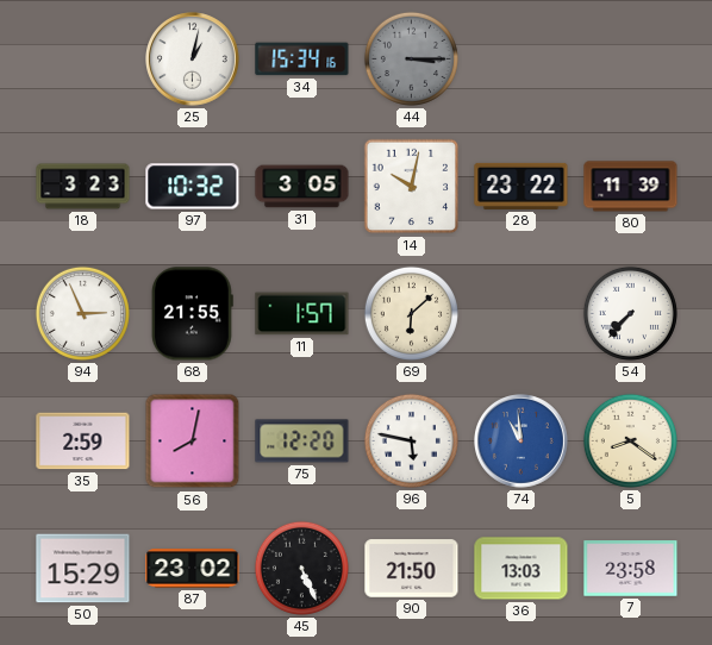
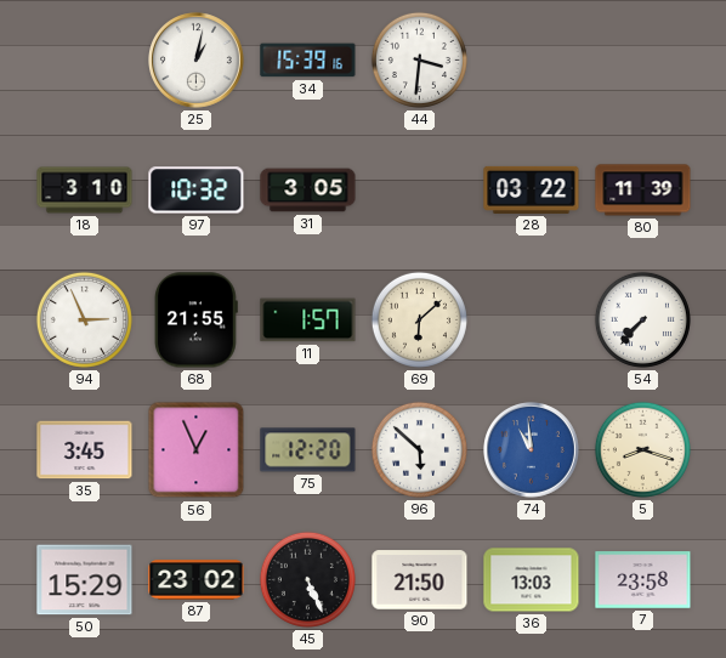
34: 15:34 -> 15:39
44: 3:15 -> 3:31
44 dial: grey -> white
18: 3:23 -> 3:10
14: 10:02 -> none
28: 23:22 -> 03:22
35: 2:59 -> 3:45
56: 8:02 -> 12:56
96: 5:47 -> 5:52
5: 8:21 -> 8:18
